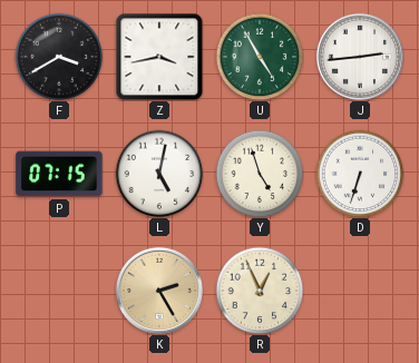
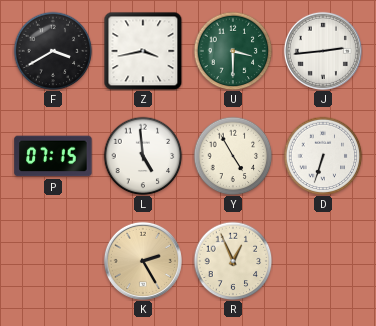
U: 4:55 -> 3:30
L: 5:02 -> 4:59
Y: 4:57 -> 4:55
